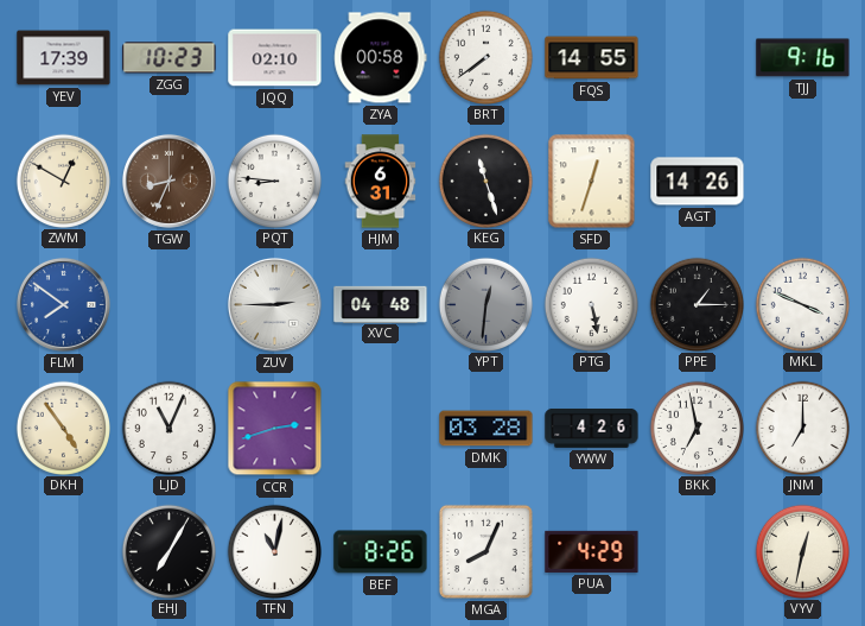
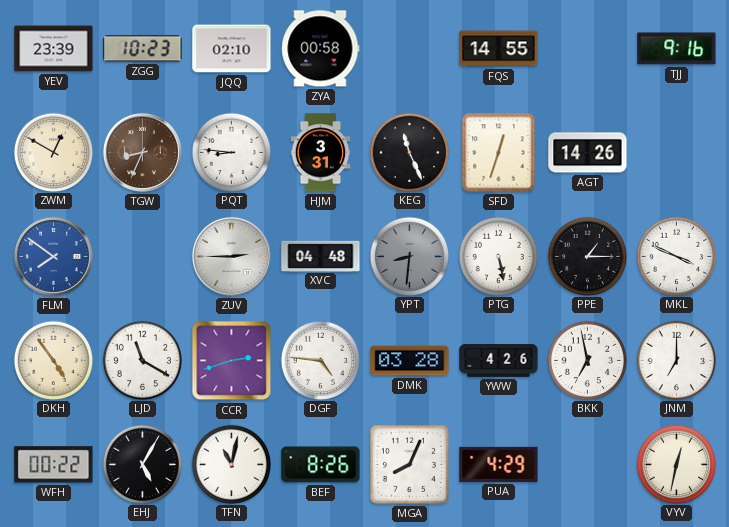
YEV: 17:39 -> 23:39
BRT: 7:39 -> none
HJM: 6:31 -> 3:31
KEG: 11:27 -> 11:26
YPT: 12:31 -> 8:31
LJD: 11:04 -> 11:20
DGF: none -> 4:46
WFH: none -> 00:22
EHJ: 7:05 -> 5:05
